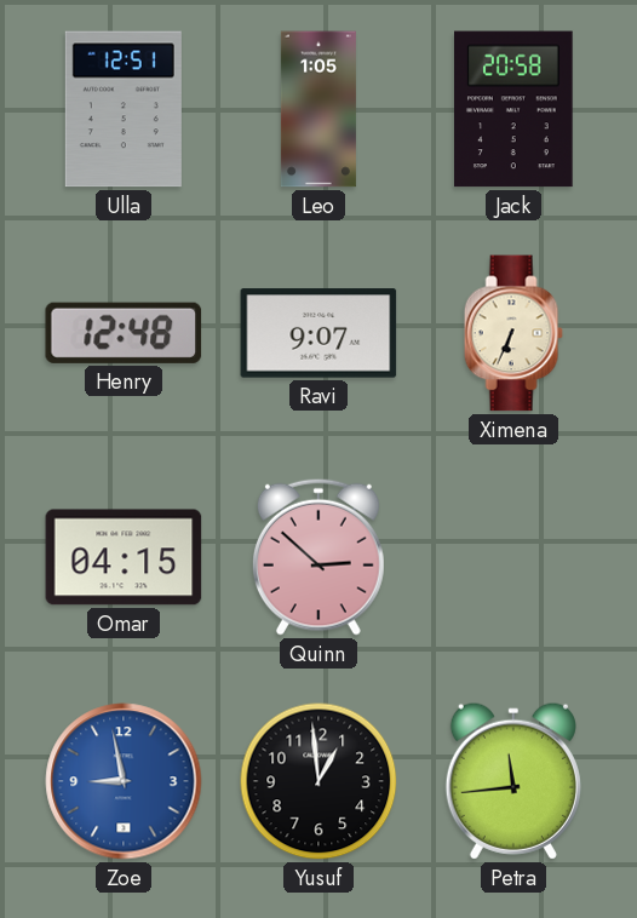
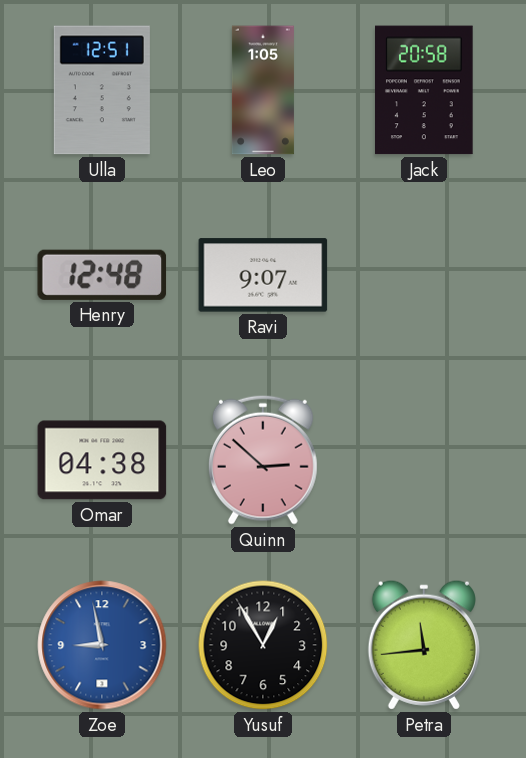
Ximena: 6:34 -> none
Omar: 04:15 -> 04:38
Yusuf: 12:59 -> 12:55
